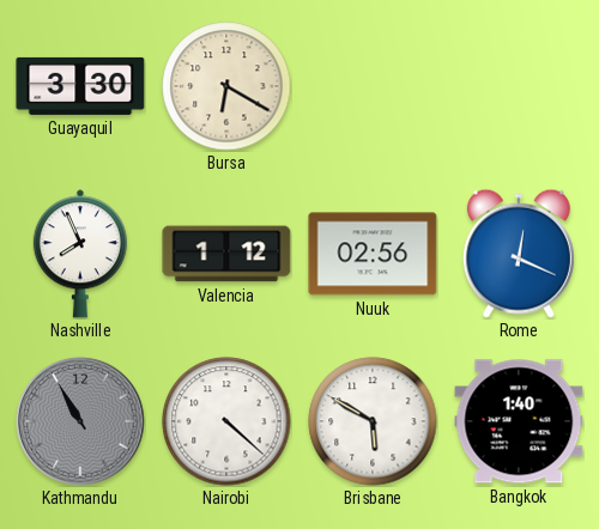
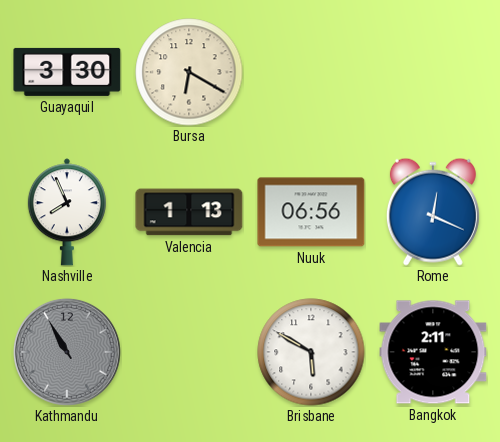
Valencia: 1:12 -> 1:13
Nuuk: 02:56 -> 06:56
Nairobi: 4:22 -> none
Bangkok: 1:40 -> 2:11
